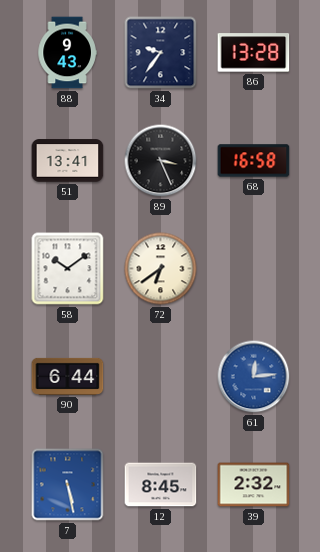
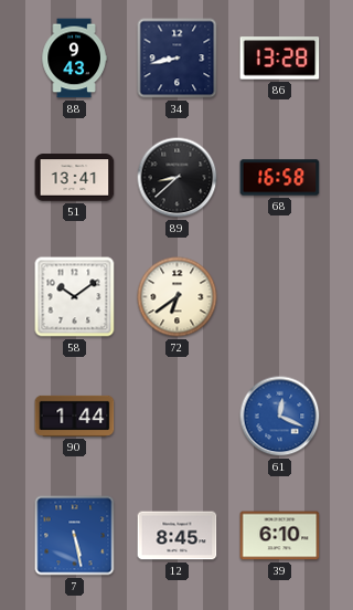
34: 9:36 -> 8:43
89: 3:26 -> 8:38
90: 6:44 -> 1:44
61: 12:14 -> 12:19
39: 2:32 -> 6:10
